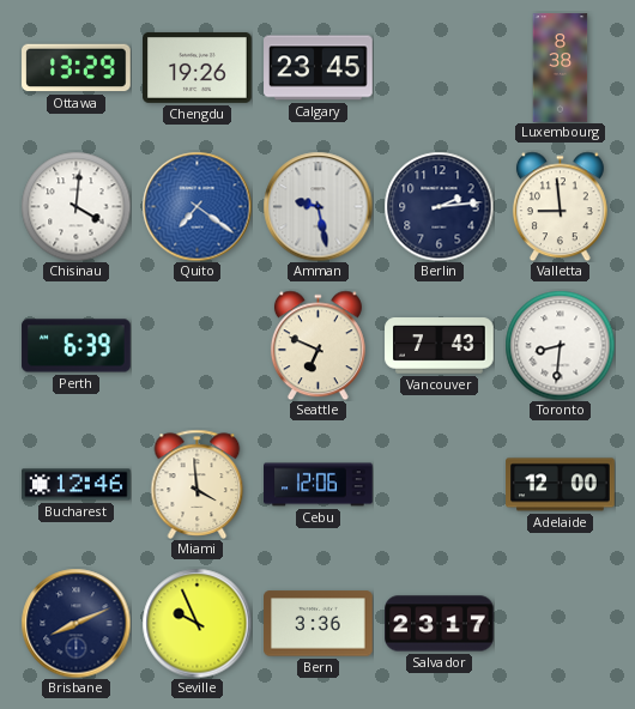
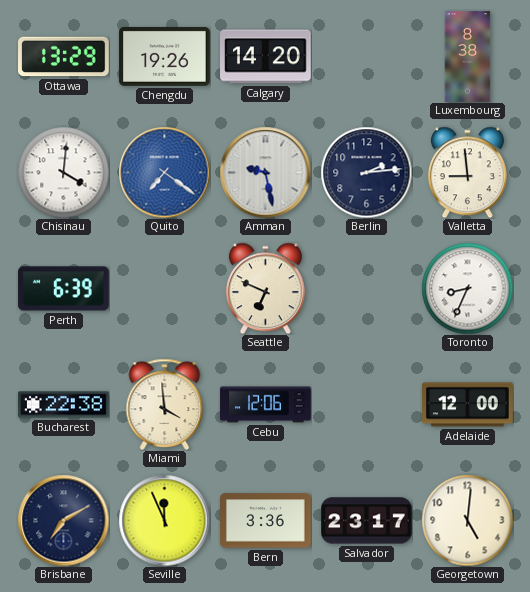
Calgary: 23:45 -> 14:20
Vancouver: 7:43 -> none
Toronto: 8:31 -> 8:34
Bucharest: 12:46 -> 22:38
Brisbane: 8:11 -> 7:10
Seville: 9:56 -> 11:56
Georgetown: none -> 5:01
